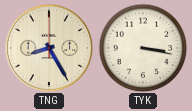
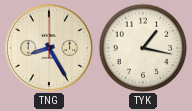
TYK: 3:17 -> 1:17
